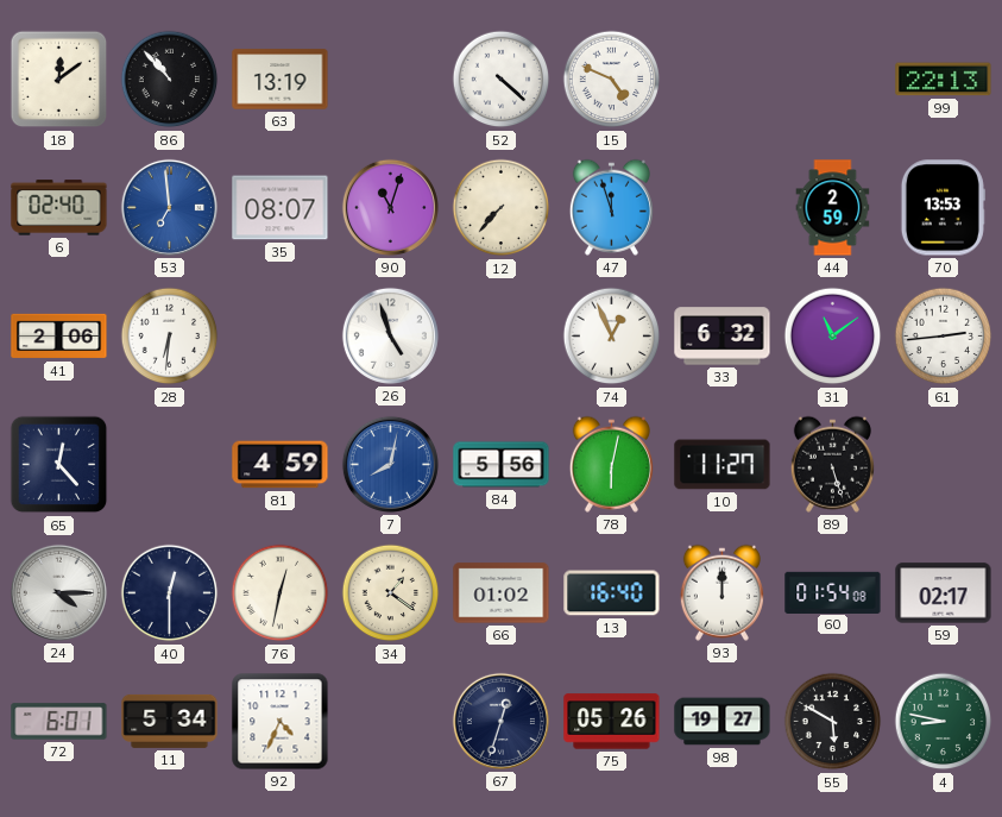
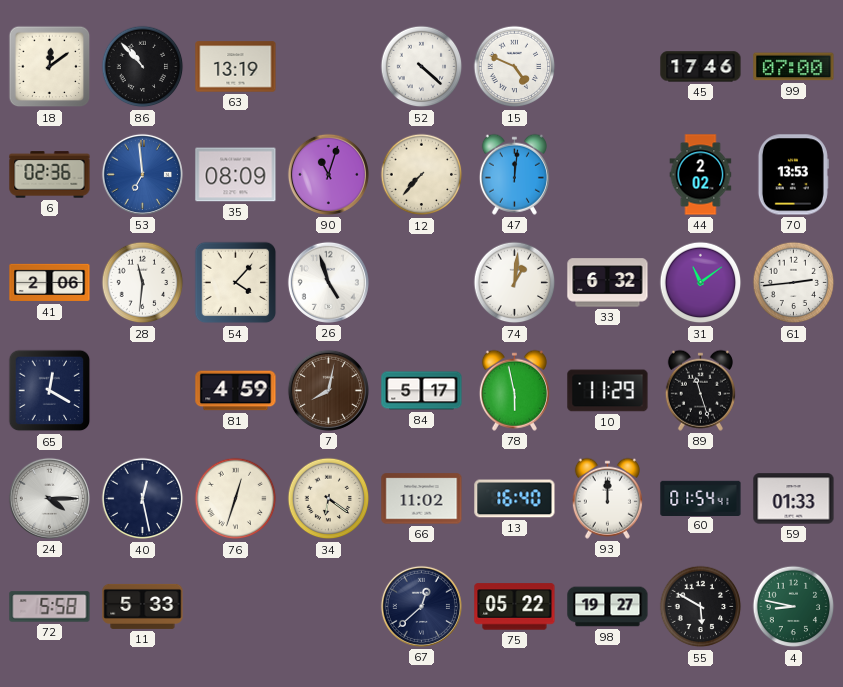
45: none -> 17:46
99: 22:13 -> 07:00
6: 02:40 -> 02:36
35: 08:07 -> 08:09
47: 11:57 -> 12:01
44: 2:59 -> 2:02
28: 6:31 -> 11:31
54: none -> 4:07
74: 12:56 -> 1:01
65: 12:23 -> 12:20
7 dial: blue -> brown
84: 5:56 -> 5:17
78: 6:02 -> 5:58
10: 11:27 -> 11:29
89: 5:27 -> 11:27
40: 12:30 -> 12:28
76: 12:32 -> 12:33
34: 1:21 -> 6:21
66: 01:02 -> 11:02
60: 01:54:08 -> 01:54:41
59: 02:17 -> 01:33
72: 6:01 -> 5:58
11: 5:34 -> 5:33
92: 4:34 -> none
67: 12:33 -> 12:38
75: 05:26 -> 05:22
